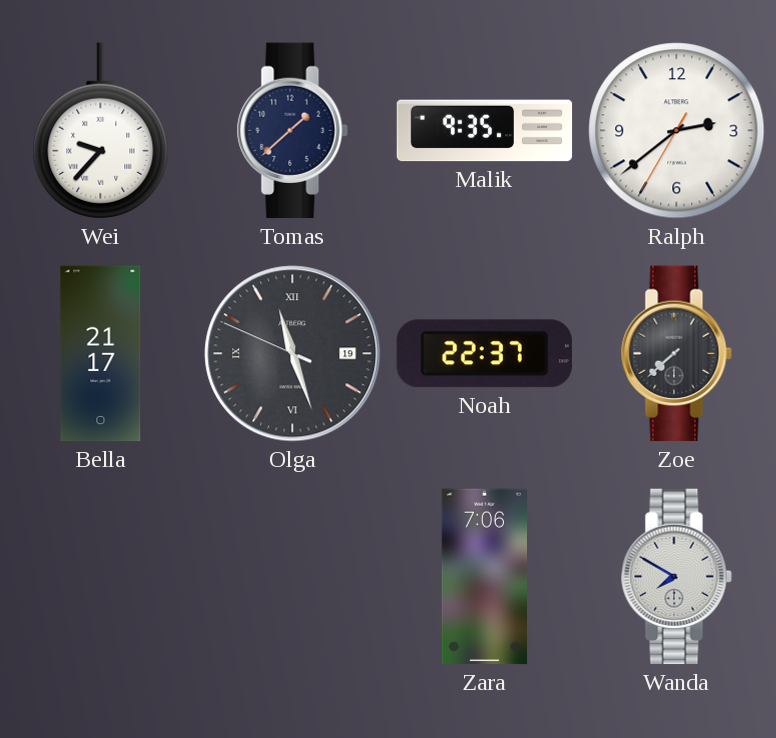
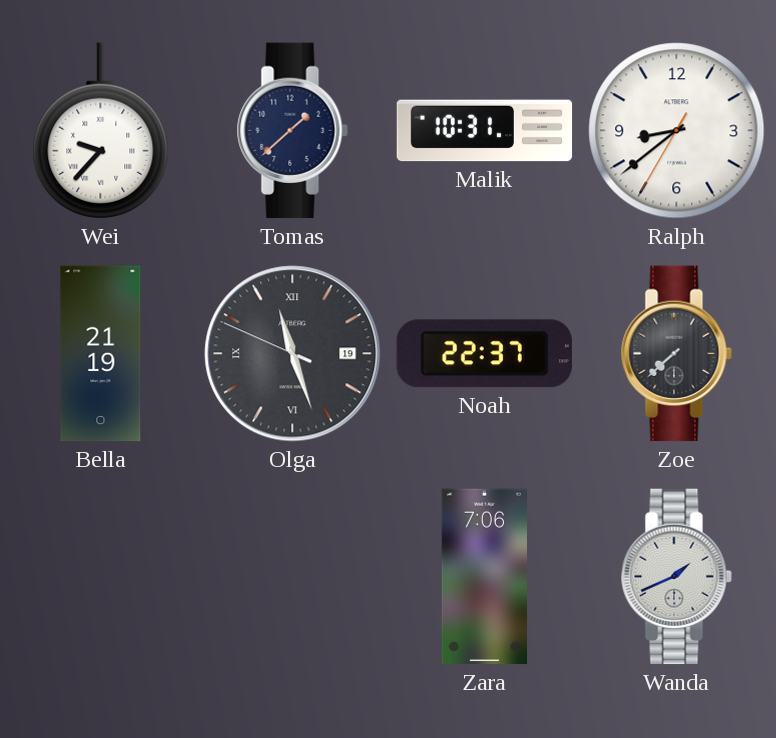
Malik: 9:35 -> 10:31
Ralph: 2:38 -> 8:38
Bella: 21:17 -> 21:19
Wanda: 7:50 -> 1:41
